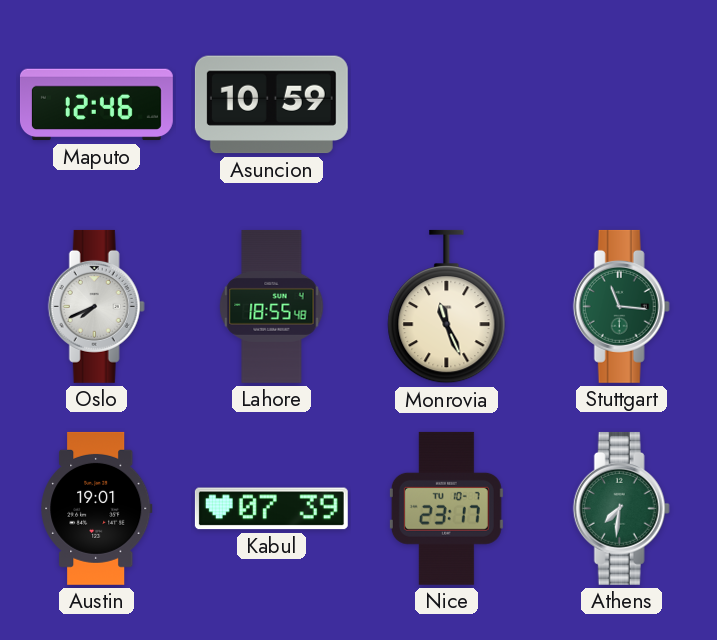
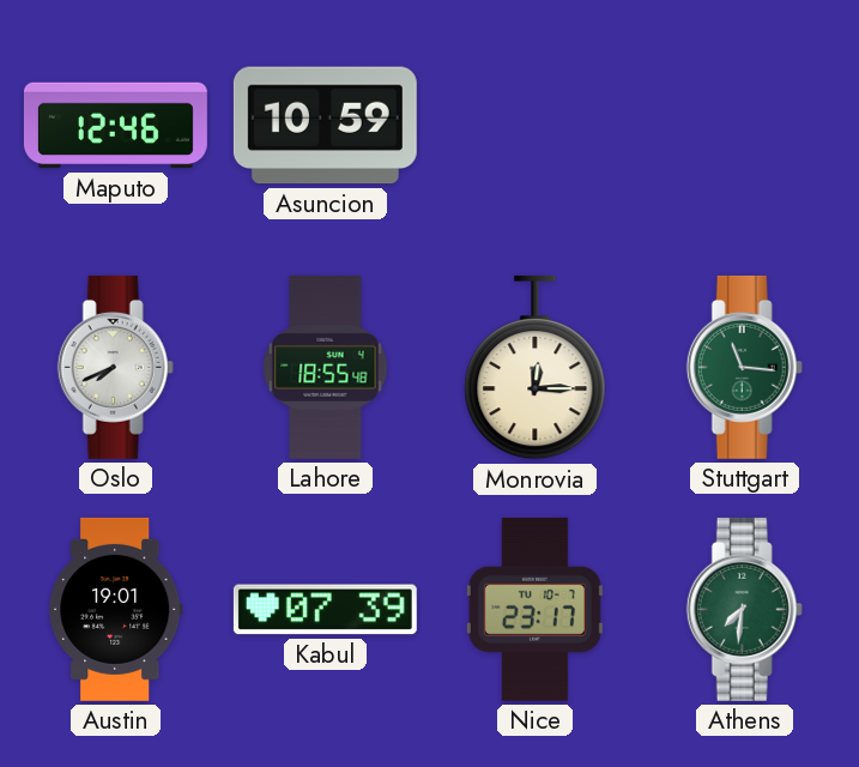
Monrovia: 11:26 -> 12:15
